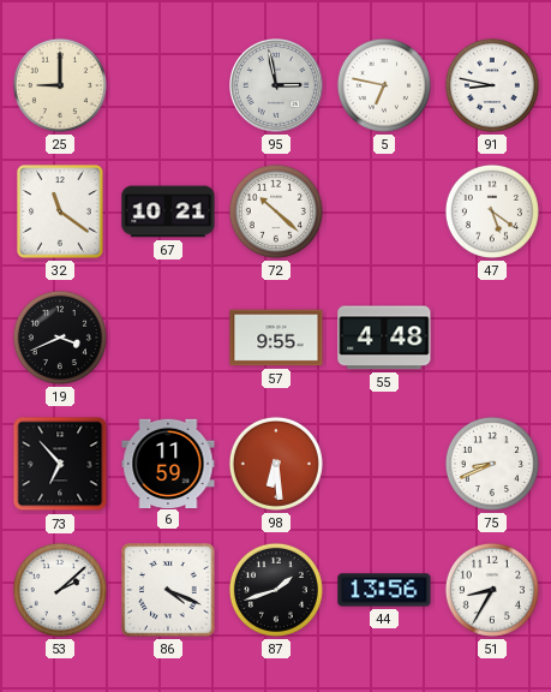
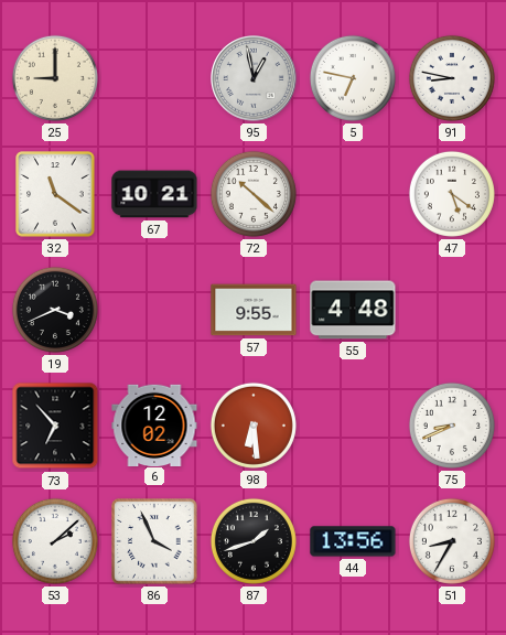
95: 2:58 -> 12:58
6: 11:59 -> 12:02
86: 4:19 -> 3:56
